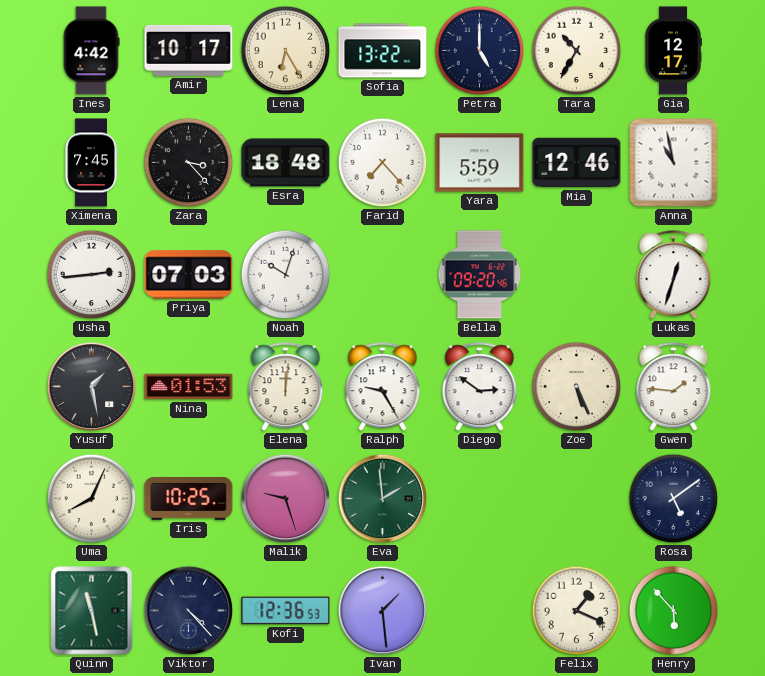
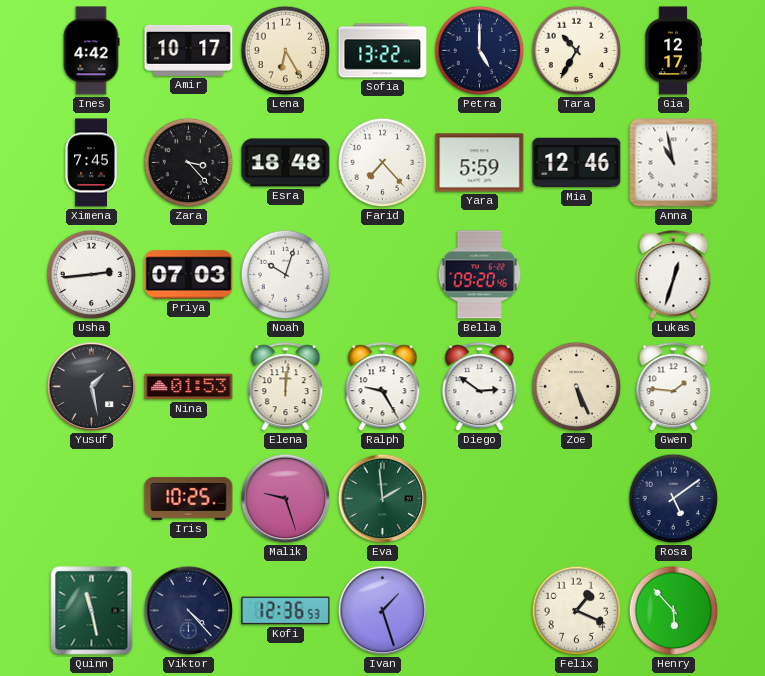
Uma: 8:04 -> none
Ivan: 1:29 -> 1:27
